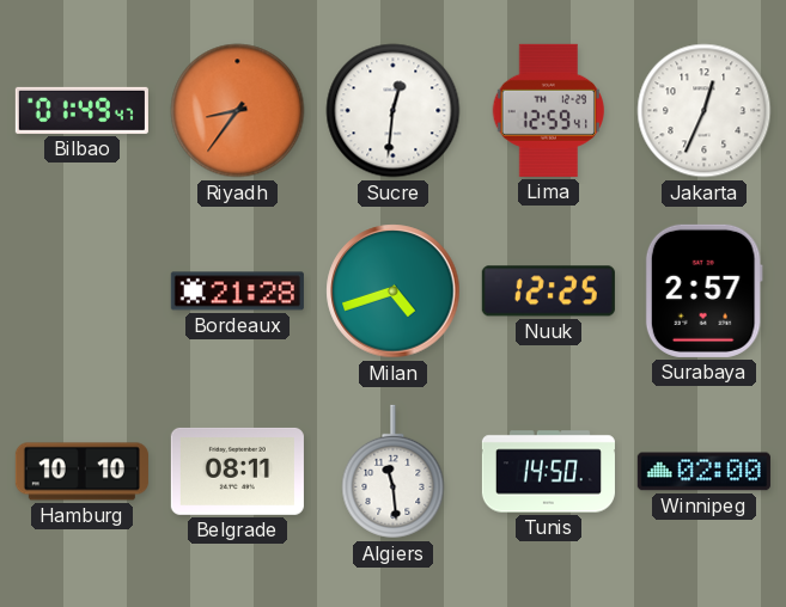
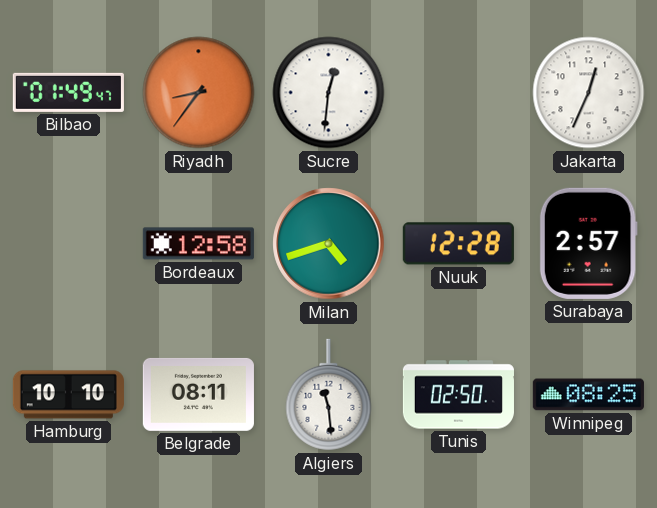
Lima: 12:59 -> none
Bordeaux: 21:28 -> 12:58
Nuuk: 12:25 -> 12:28
Tunis: 14:50 -> 02:50
Winnipeg: 02:00 -> 08:25
